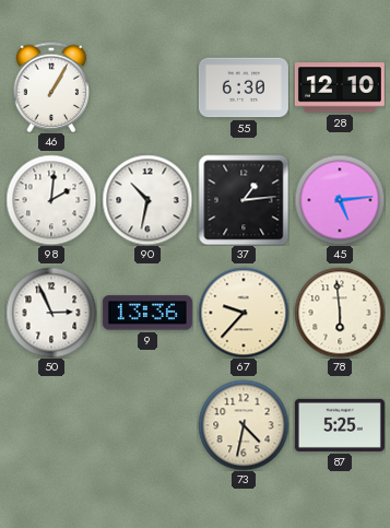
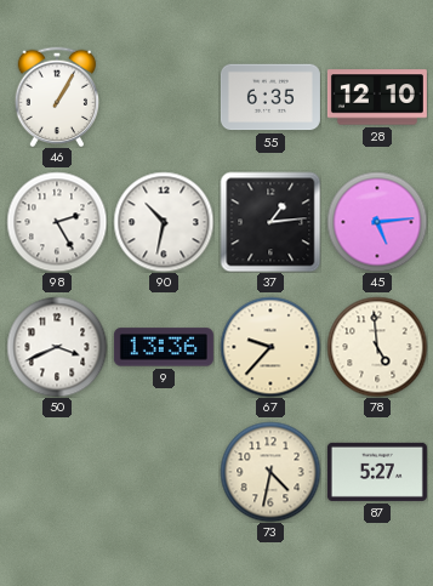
55: 6:30 -> 6:35
98: 2:01 -> 2:25
50: 2:56 -> 3:41
78: 5:59 -> 4:59
87: 5:25 -> 5:27
